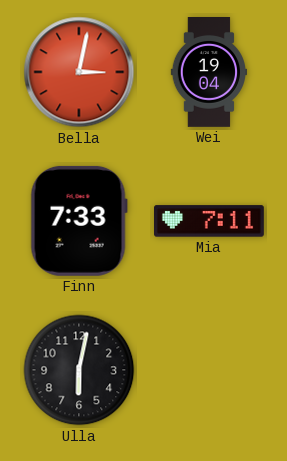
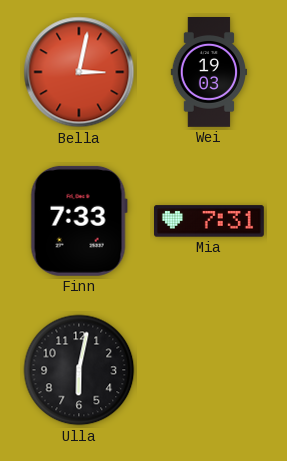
Wei: 19:04 -> 19:03
Mia: 7:11 -> 7:31
